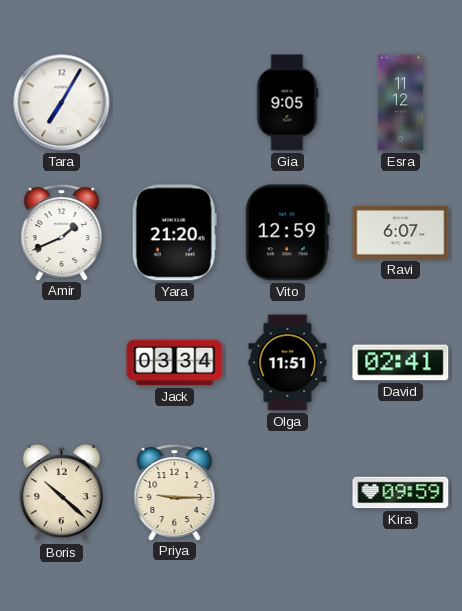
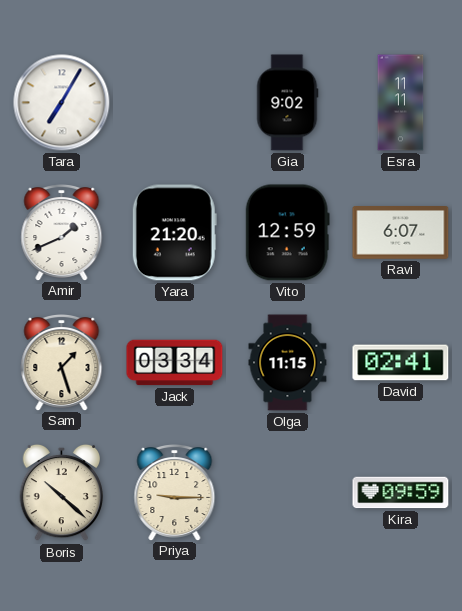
Gia: 9:05 -> 9:02
Esra: 11:12 -> 11:11
Sam: none -> 1:27
Olga: 11:51 -> 11:15
